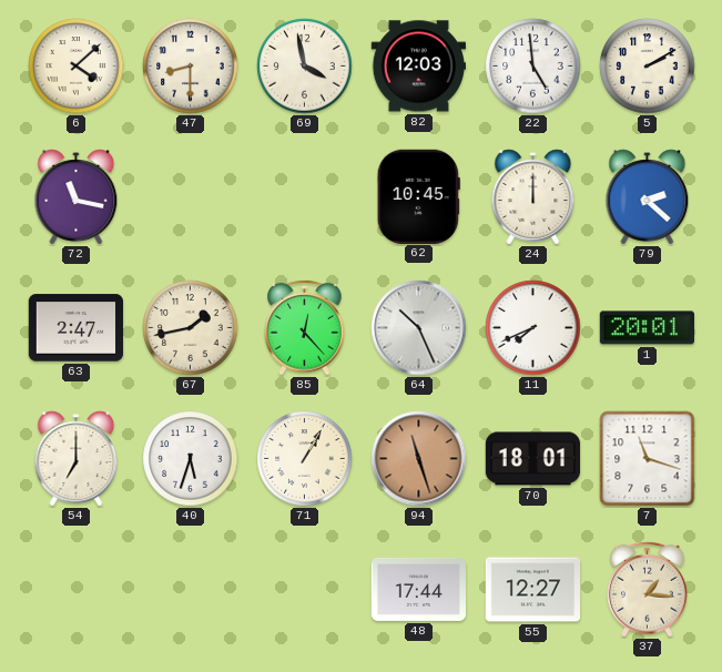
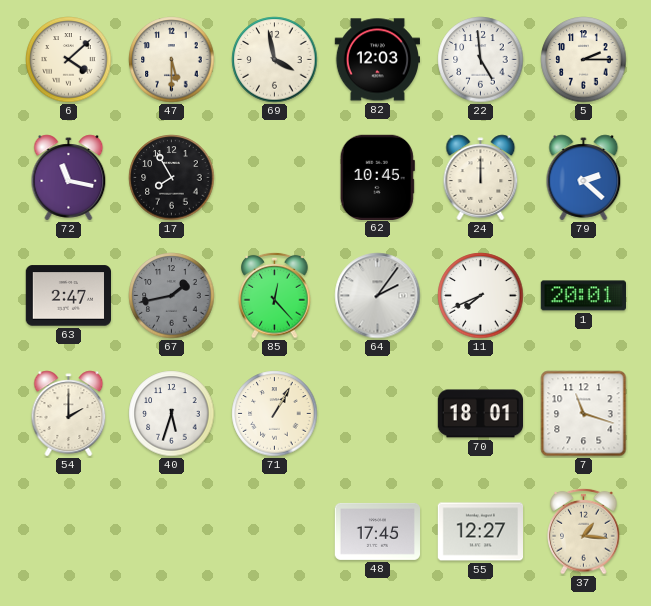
47: 8:30 -> 5:30
5: 2:10 -> 2:15
17: none -> 7:55
67 dial: cream -> grey
64: 10:26 -> 2:06
54: 7:00 -> 2:00
94: 11:27 -> none
48: 17:44 -> 17:45
